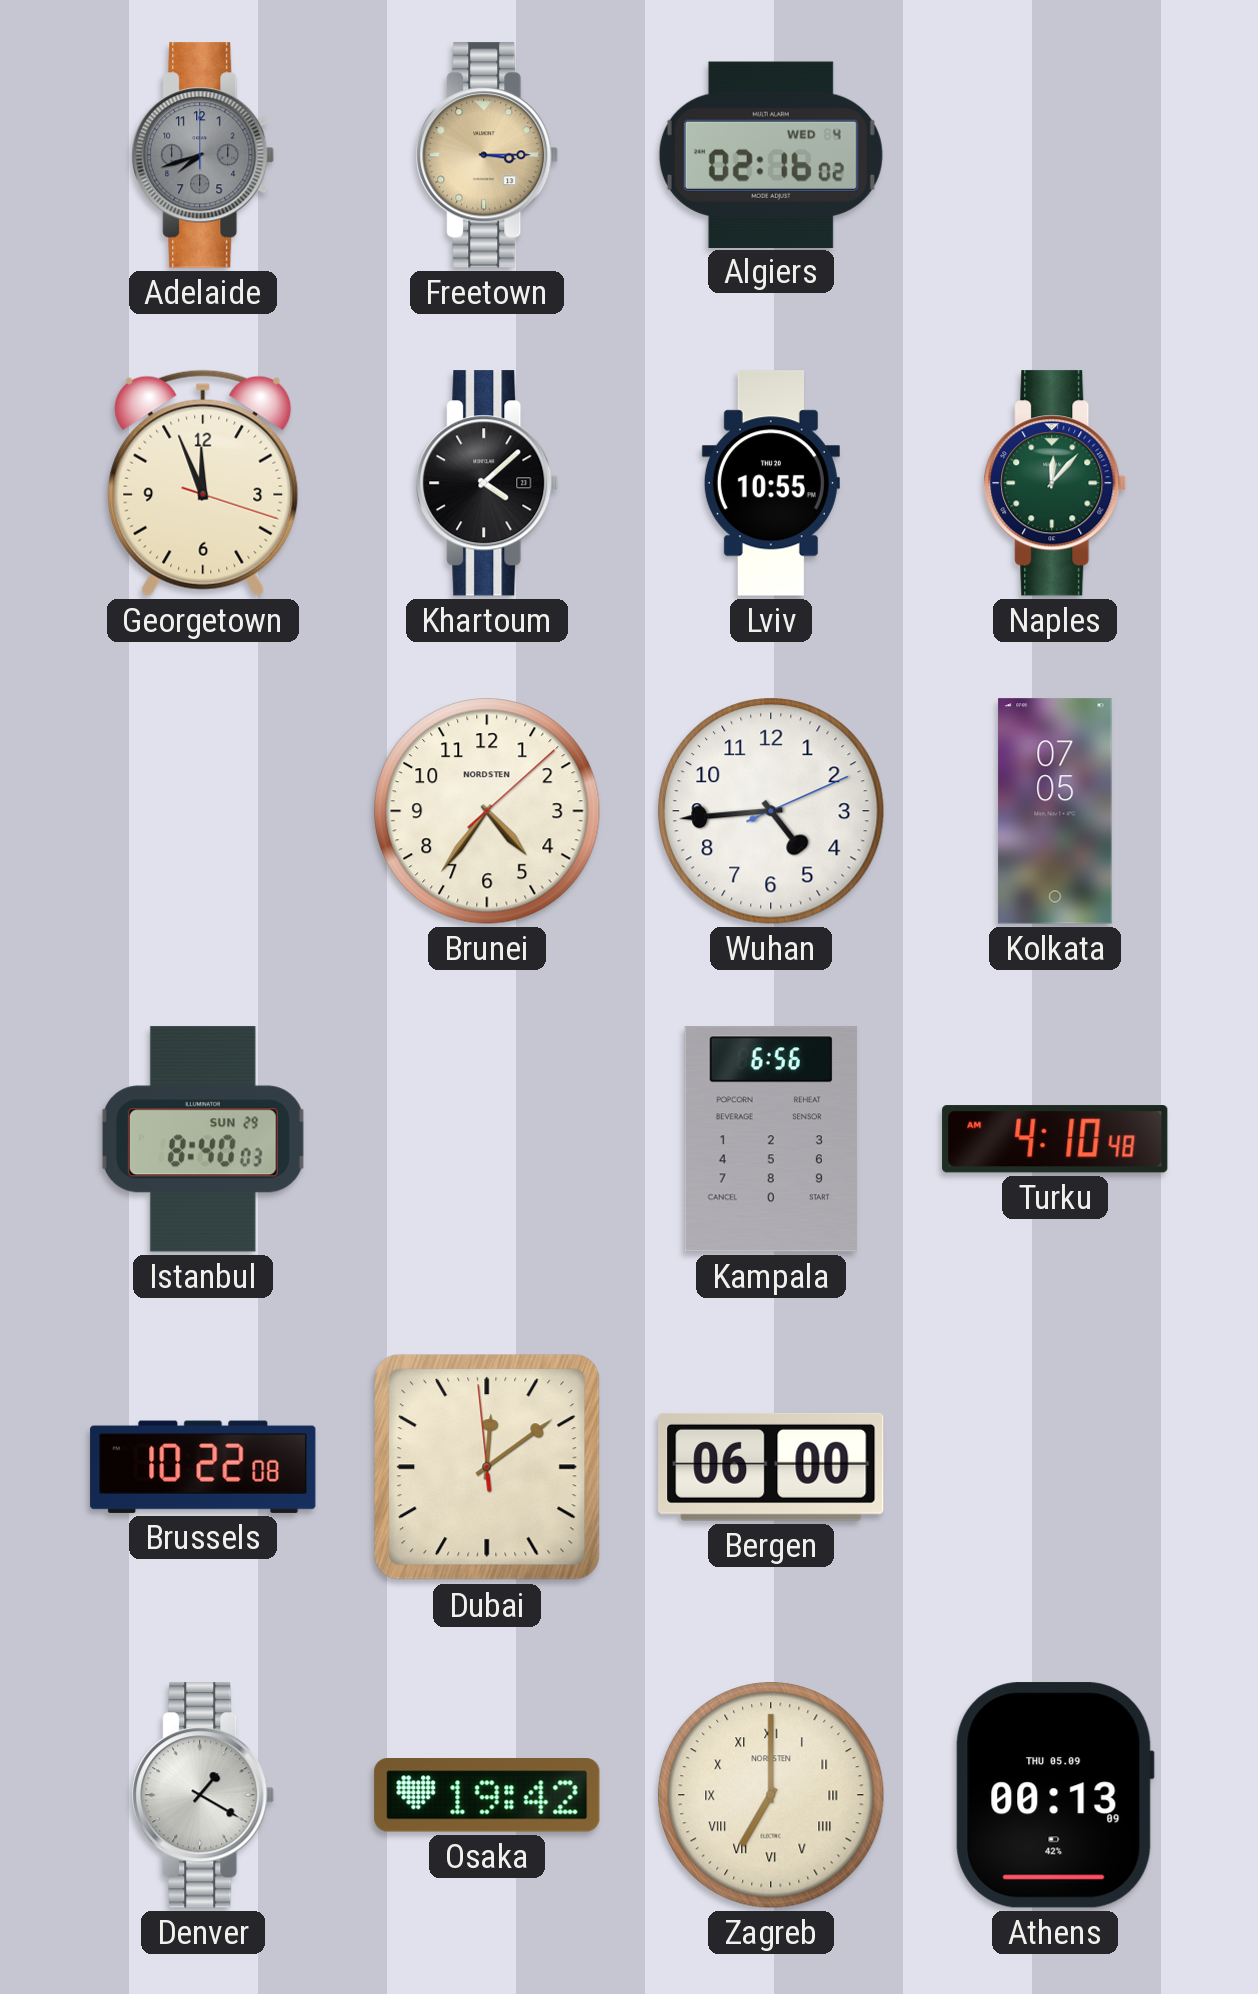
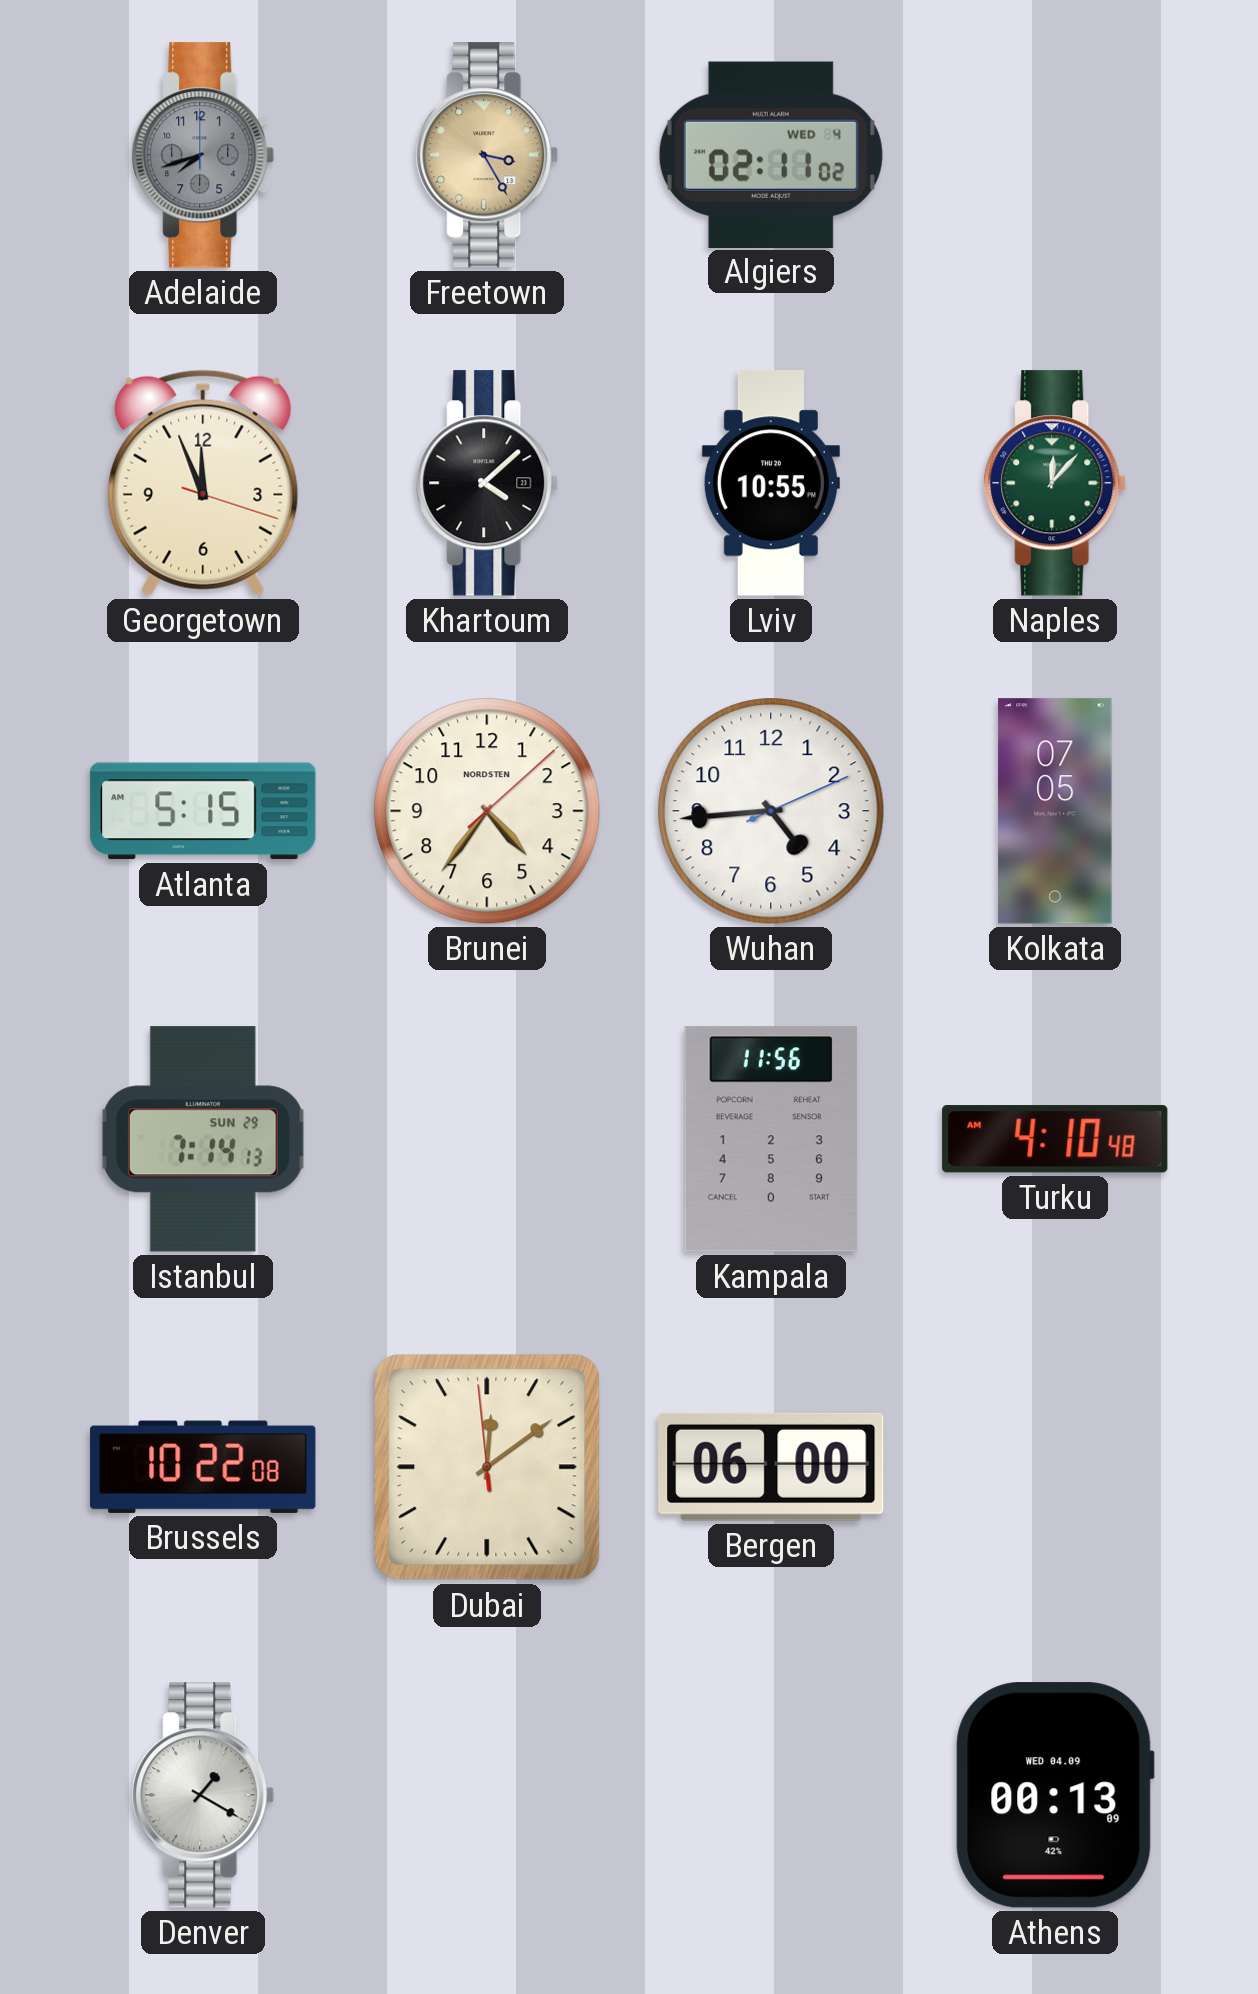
Freetown: 3:15 -> 3:25
Algiers: 02:16 -> 02:11
Atlanta: none -> 5:15
Istanbul: 8:40 -> 7:14
Kampala: 6:56 -> 11:56
Osaka: 19:42 -> none
Zagreb: 7:00 -> none
Athens date: THU 05.09 -> WED 04.09
